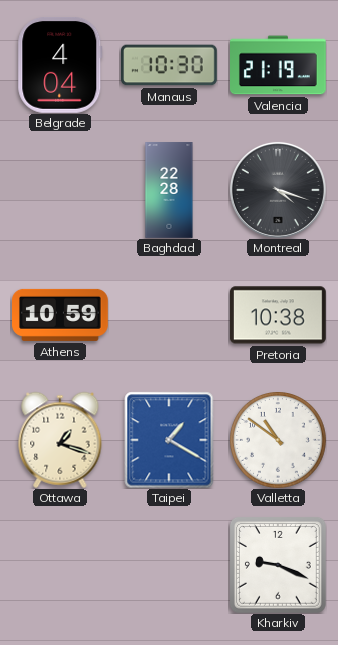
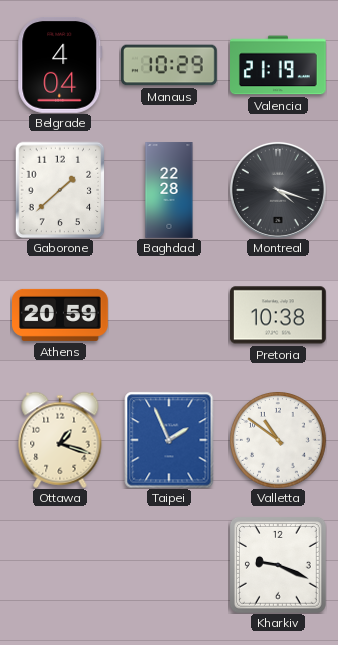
Manaus: 10:30 -> 10:29
Gaborone: none -> 1:38
Athens: 10:59 -> 20:59
Taipei: 1:20 -> 1:56
